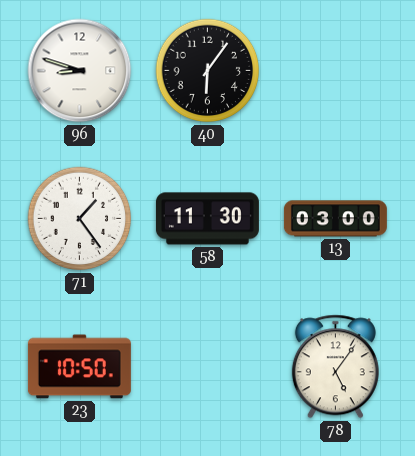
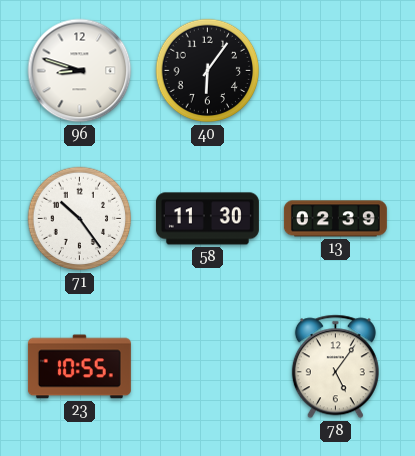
71: 1:24 -> 10:24
13: 03:00 -> 02:39
23: 10:50 -> 10:55
